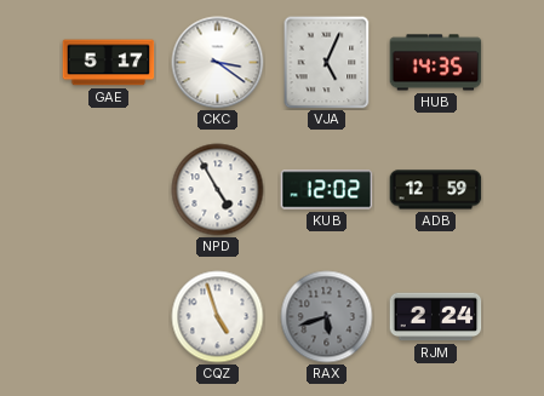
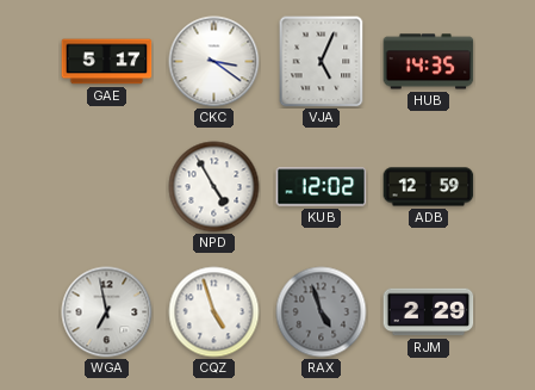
WGA: none -> 6:58
RAX: 5:42 -> 4:57
RJM: 2:24 -> 2:29
